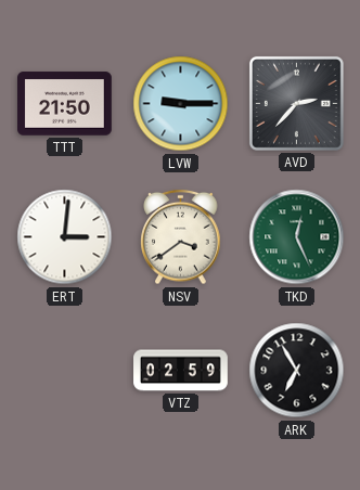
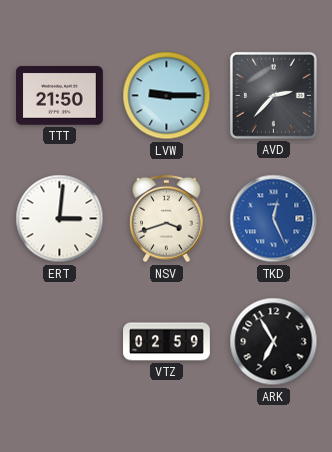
NSV: 3:39 -> 3:42
TKD dial: green -> blue
